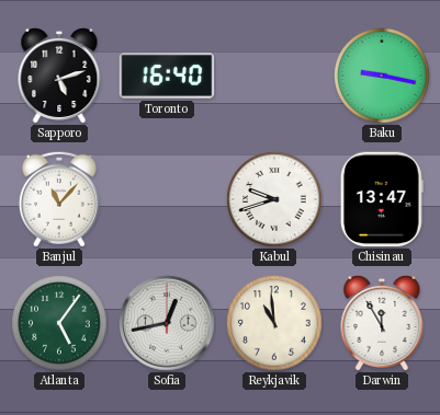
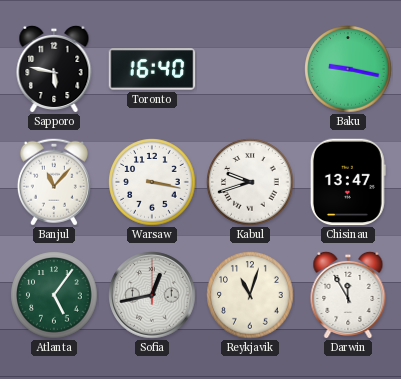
Sapporo: 5:12 -> 5:47
Warsaw: none -> 3:17
Reykjavik: 10:59 -> 11:03
